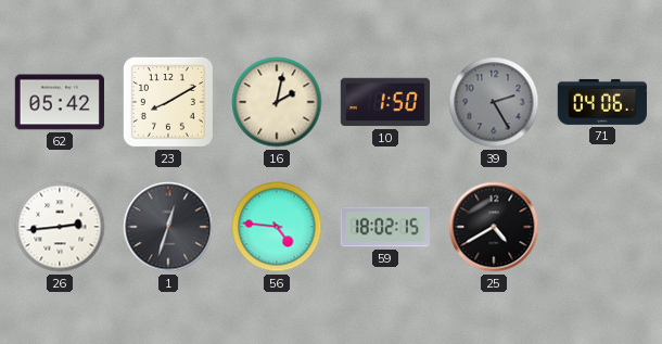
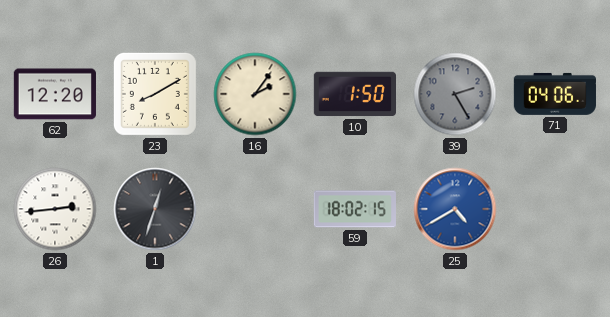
62: 05:42 -> 12:20
16: 2:02 -> 2:06
56: 4:46 -> none
25 dial: black -> blue
